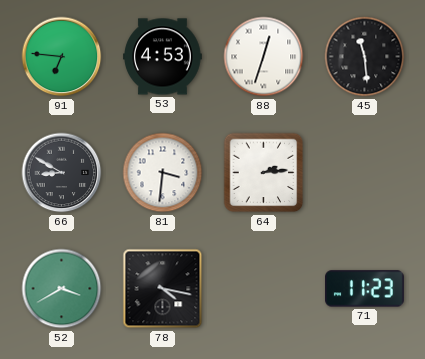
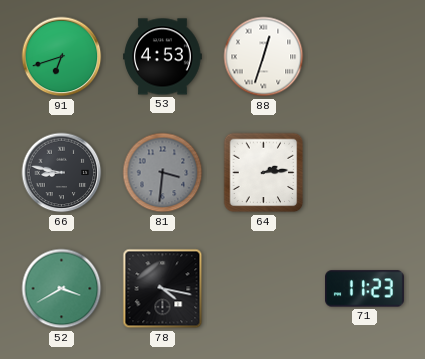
91: 6:46 -> 6:42
45: 11:29 -> none
66: 8:50 -> 8:47
81 dial: white -> grey
